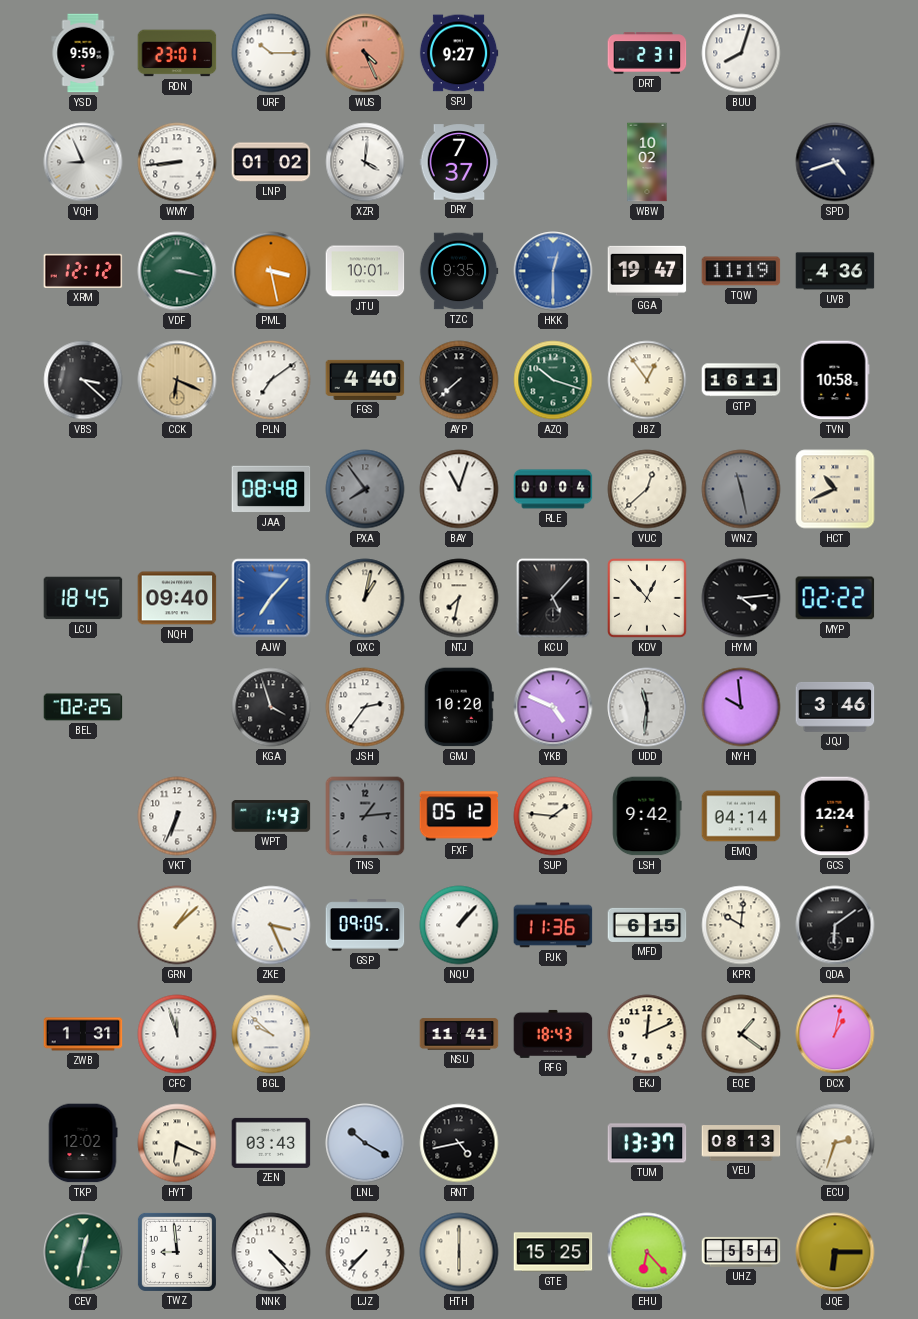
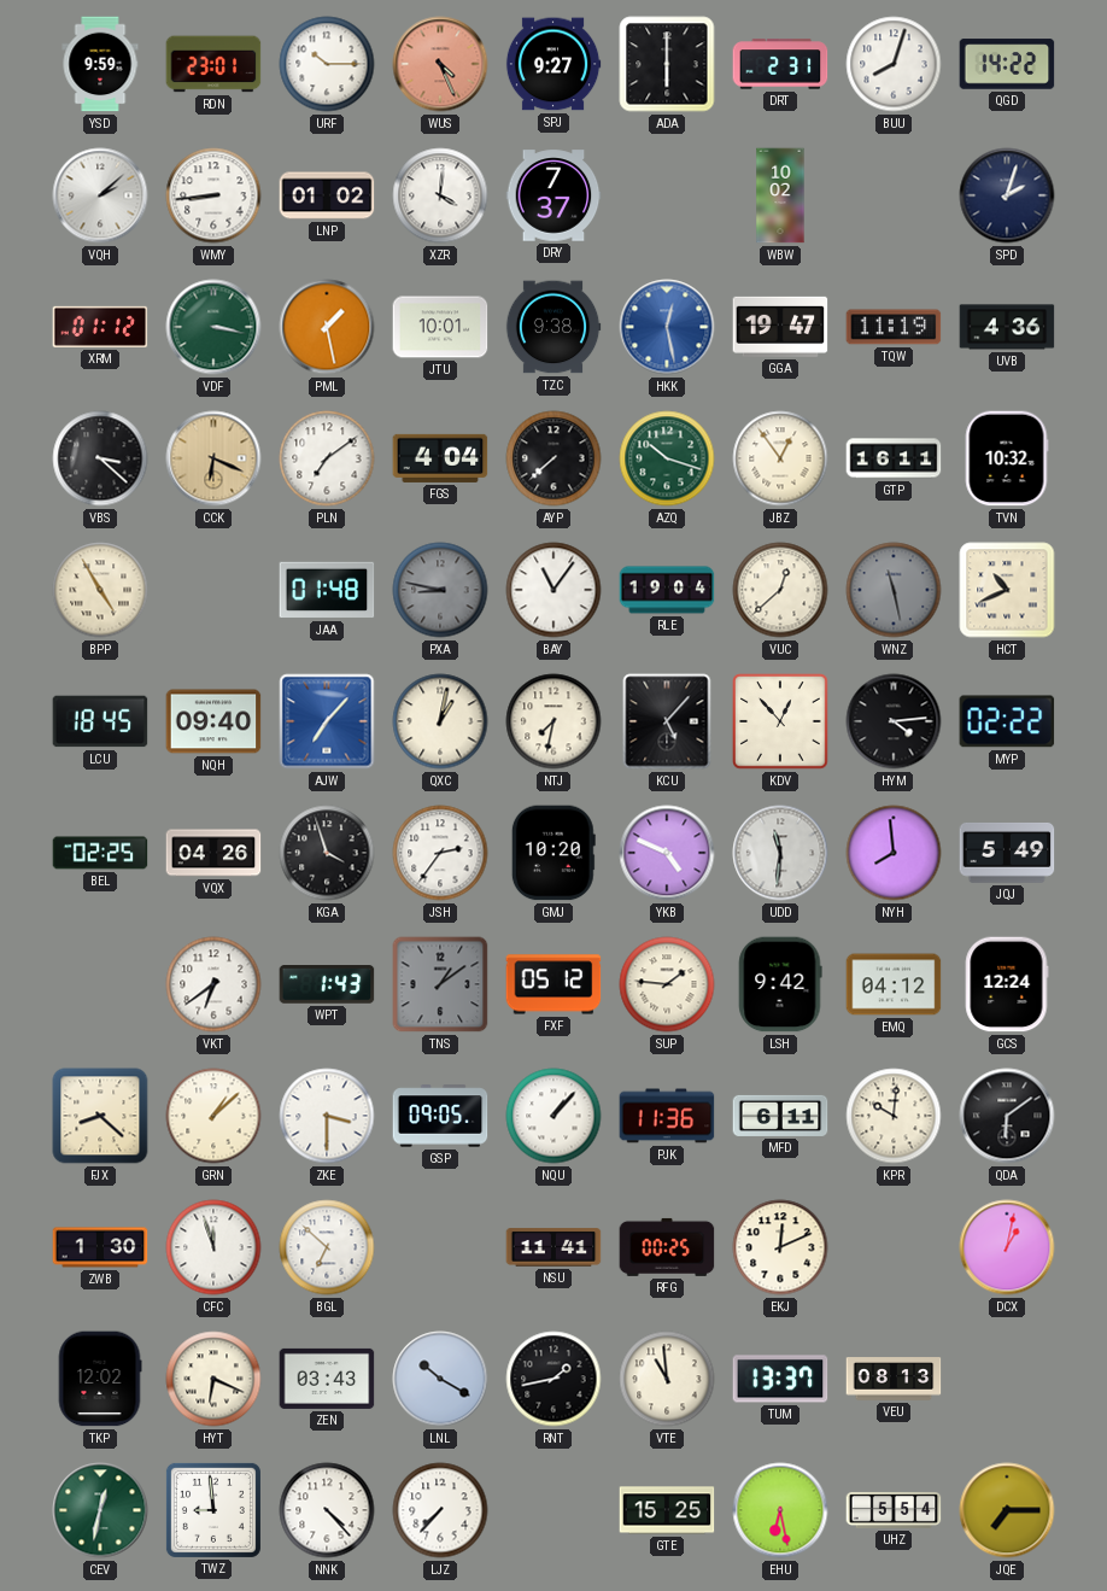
ADA: none -> 6:00
QGD: none -> 14:22
VQH: 8:56 -> 2:08
SPD: 4:42 -> 2:03
XRM: 12:12 -> 01:12
PML: 3:28 -> 1:28
TZC: 9:35 -> 9:38
HKK: 12:30 -> 12:28
FGS: 4:40 -> 4:04
TVN: 10:58 -> 10:32
BPP: none -> 4:55
JAA: 08:48 -> 01:48
PXA: 7:54 -> 8:47
BAY: 11:03 -> 11:06
RLE: 00:04 -> 19:04
VQX: none -> 04:26
NYH: 9:59 -> 7:59
JQJ: 3:46 -> 5:49
VKT: 6:34 -> 6:39
TNS: 1:14 -> 1:09
EMQ: 04:14 -> 04:12
FJX: none -> 8:22
ZKE: 3:26 -> 3:30
MFD: 6:15 -> 6:11
ZWB: 1:31 -> 1:30
BGL: 9:52 -> 6:52
RFG: 18:43 -> 00:25
EQE: 1:21 -> none
RNT: 4:43 -> 1:43
VTE: none -> 10:59
ECU: 2:33 -> none
HTH: 6:00 -> none
EHU: 6:23 -> 6:28
JQE: 6:15 -> 7:15
